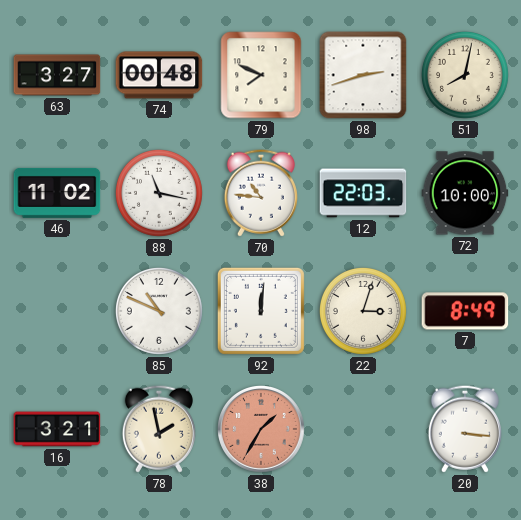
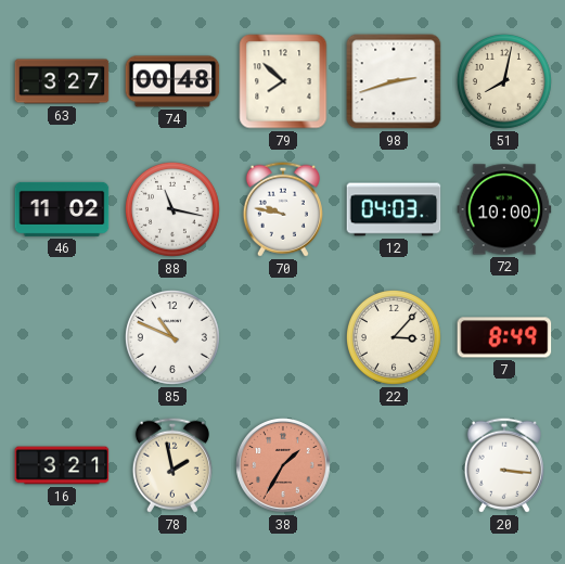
79: 7:49 -> 7:52
70: 10:46 -> 9:47
12: 22:03 -> 04:03
92: 12:01 -> none
22: 3:03 -> 3:07
